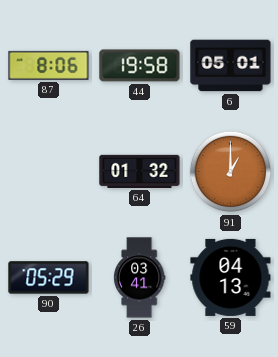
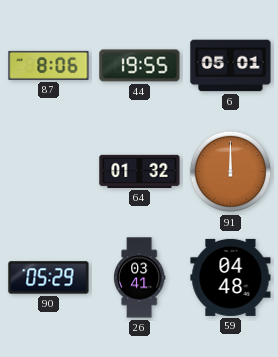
44: 19:58 -> 19:55
91: 1:00 -> 12:00
59: 04:13 -> 04:48
